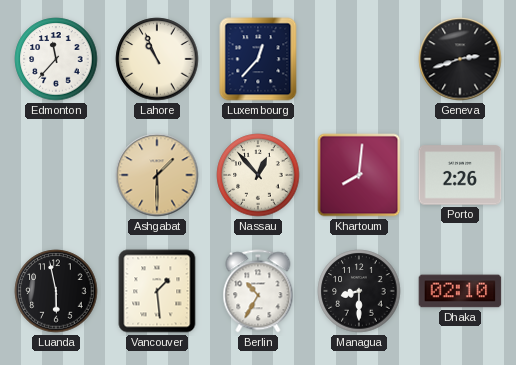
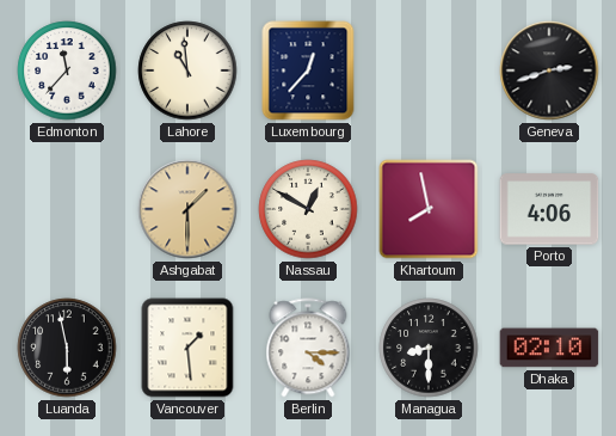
Lahore: 10:56 -> 10:59
Nassau: 12:53 -> 12:50
Khartoum: 8:01 -> 7:58
Porto: 2:26 -> 4:06
Berlin: 10:35 -> 4:15
